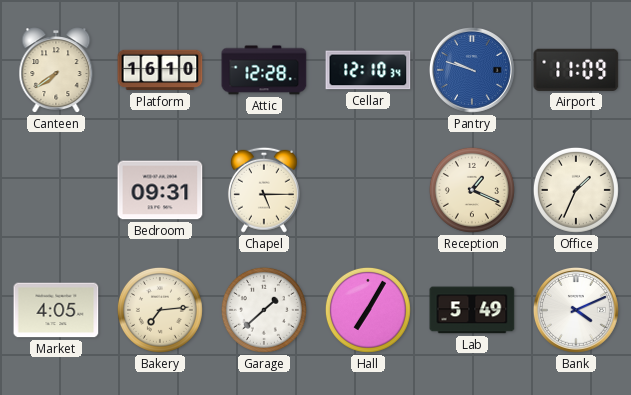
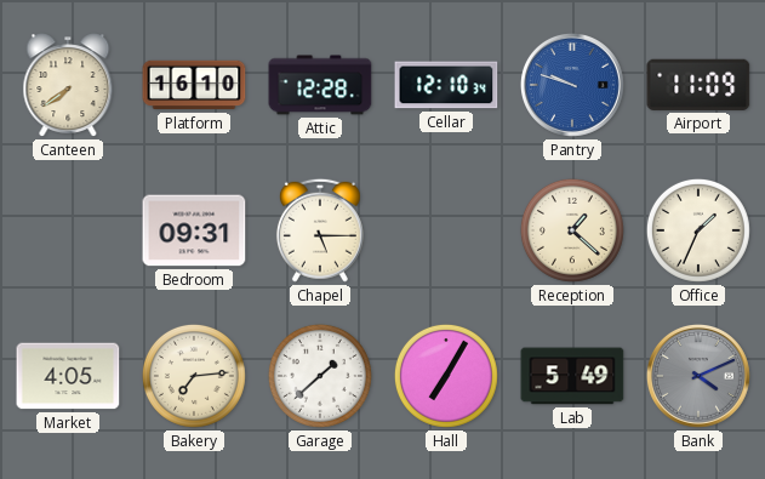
Reception: 1:19 -> 1:22
Bank dial: white -> grey
